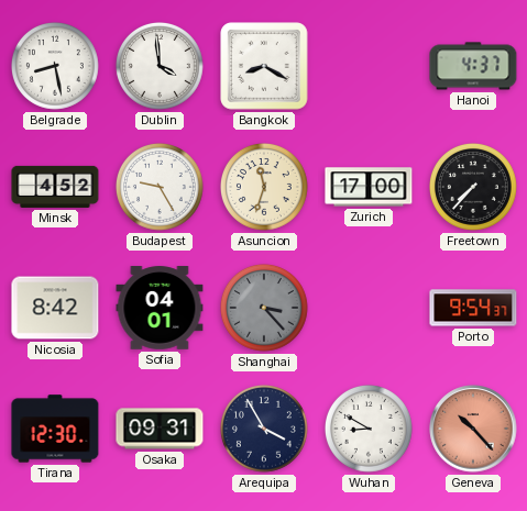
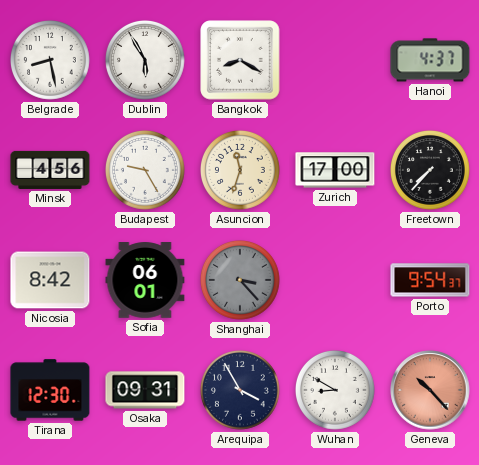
Dublin: 3:59 -> 5:55
Minsk: 4:52 -> 4:56
Sofia: 04:01 -> 06:01
